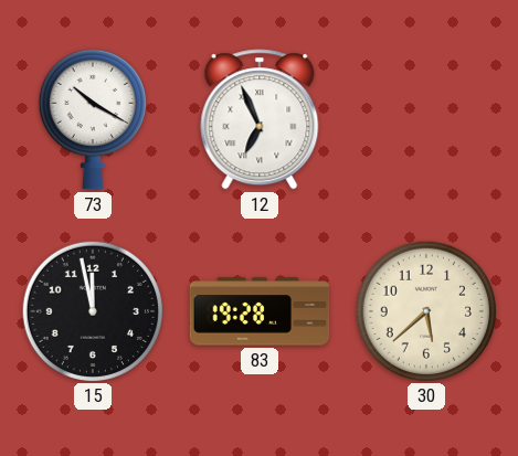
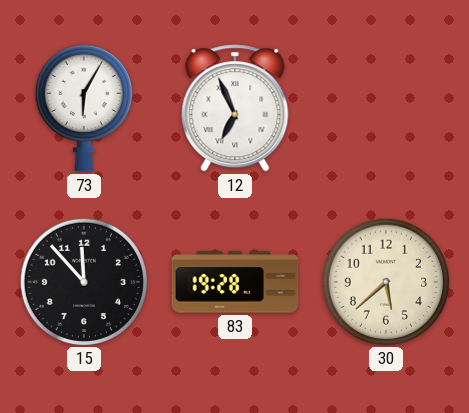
73: 10:20 -> 6:05
15: 11:58 -> 11:53
